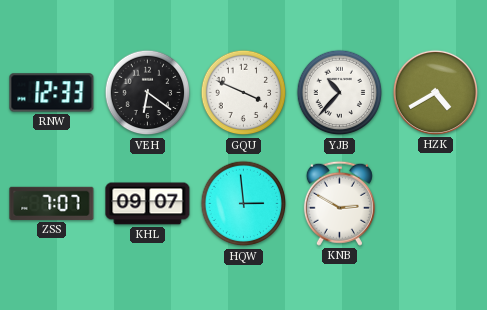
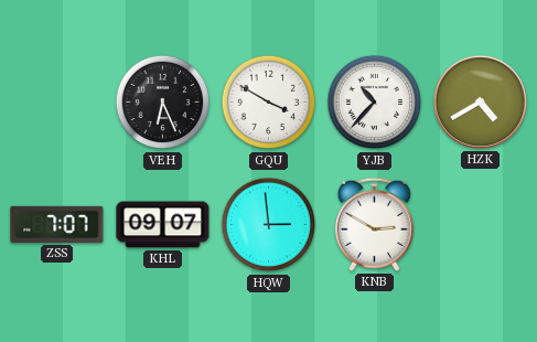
RNW: 12:33 -> none
VEH: 6:21 -> 6:26
GQU: 3:49 -> 3:50
